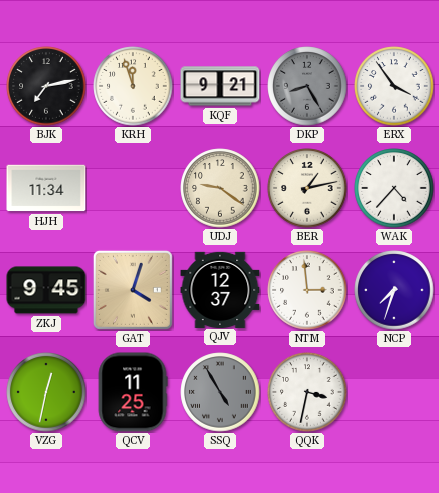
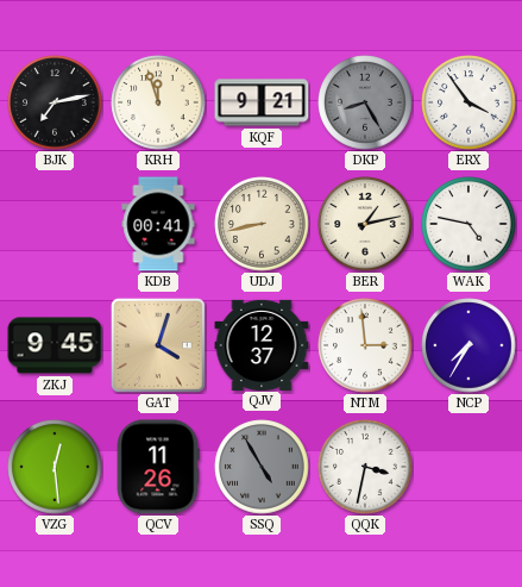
HJH: 11:34 -> none
KDB: none -> 00:41
UDJ: 9:21 -> 8:43
WAK: 4:37 -> 4:47
NCP: 7:33 -> 7:35
VZG: 12:32 -> 12:29
QCV: 11:25 -> 11:26
